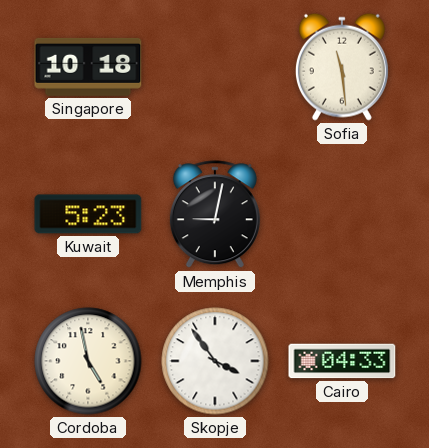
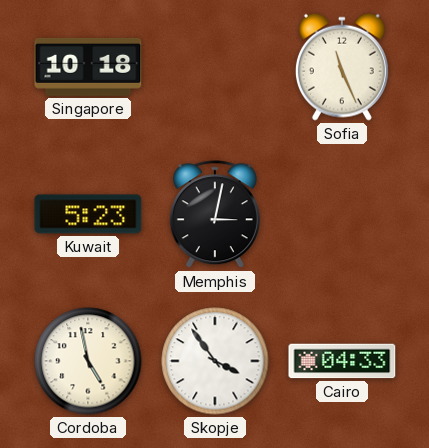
Sofia: 11:29 -> 11:26
Memphis: 9:02 -> 3:02
